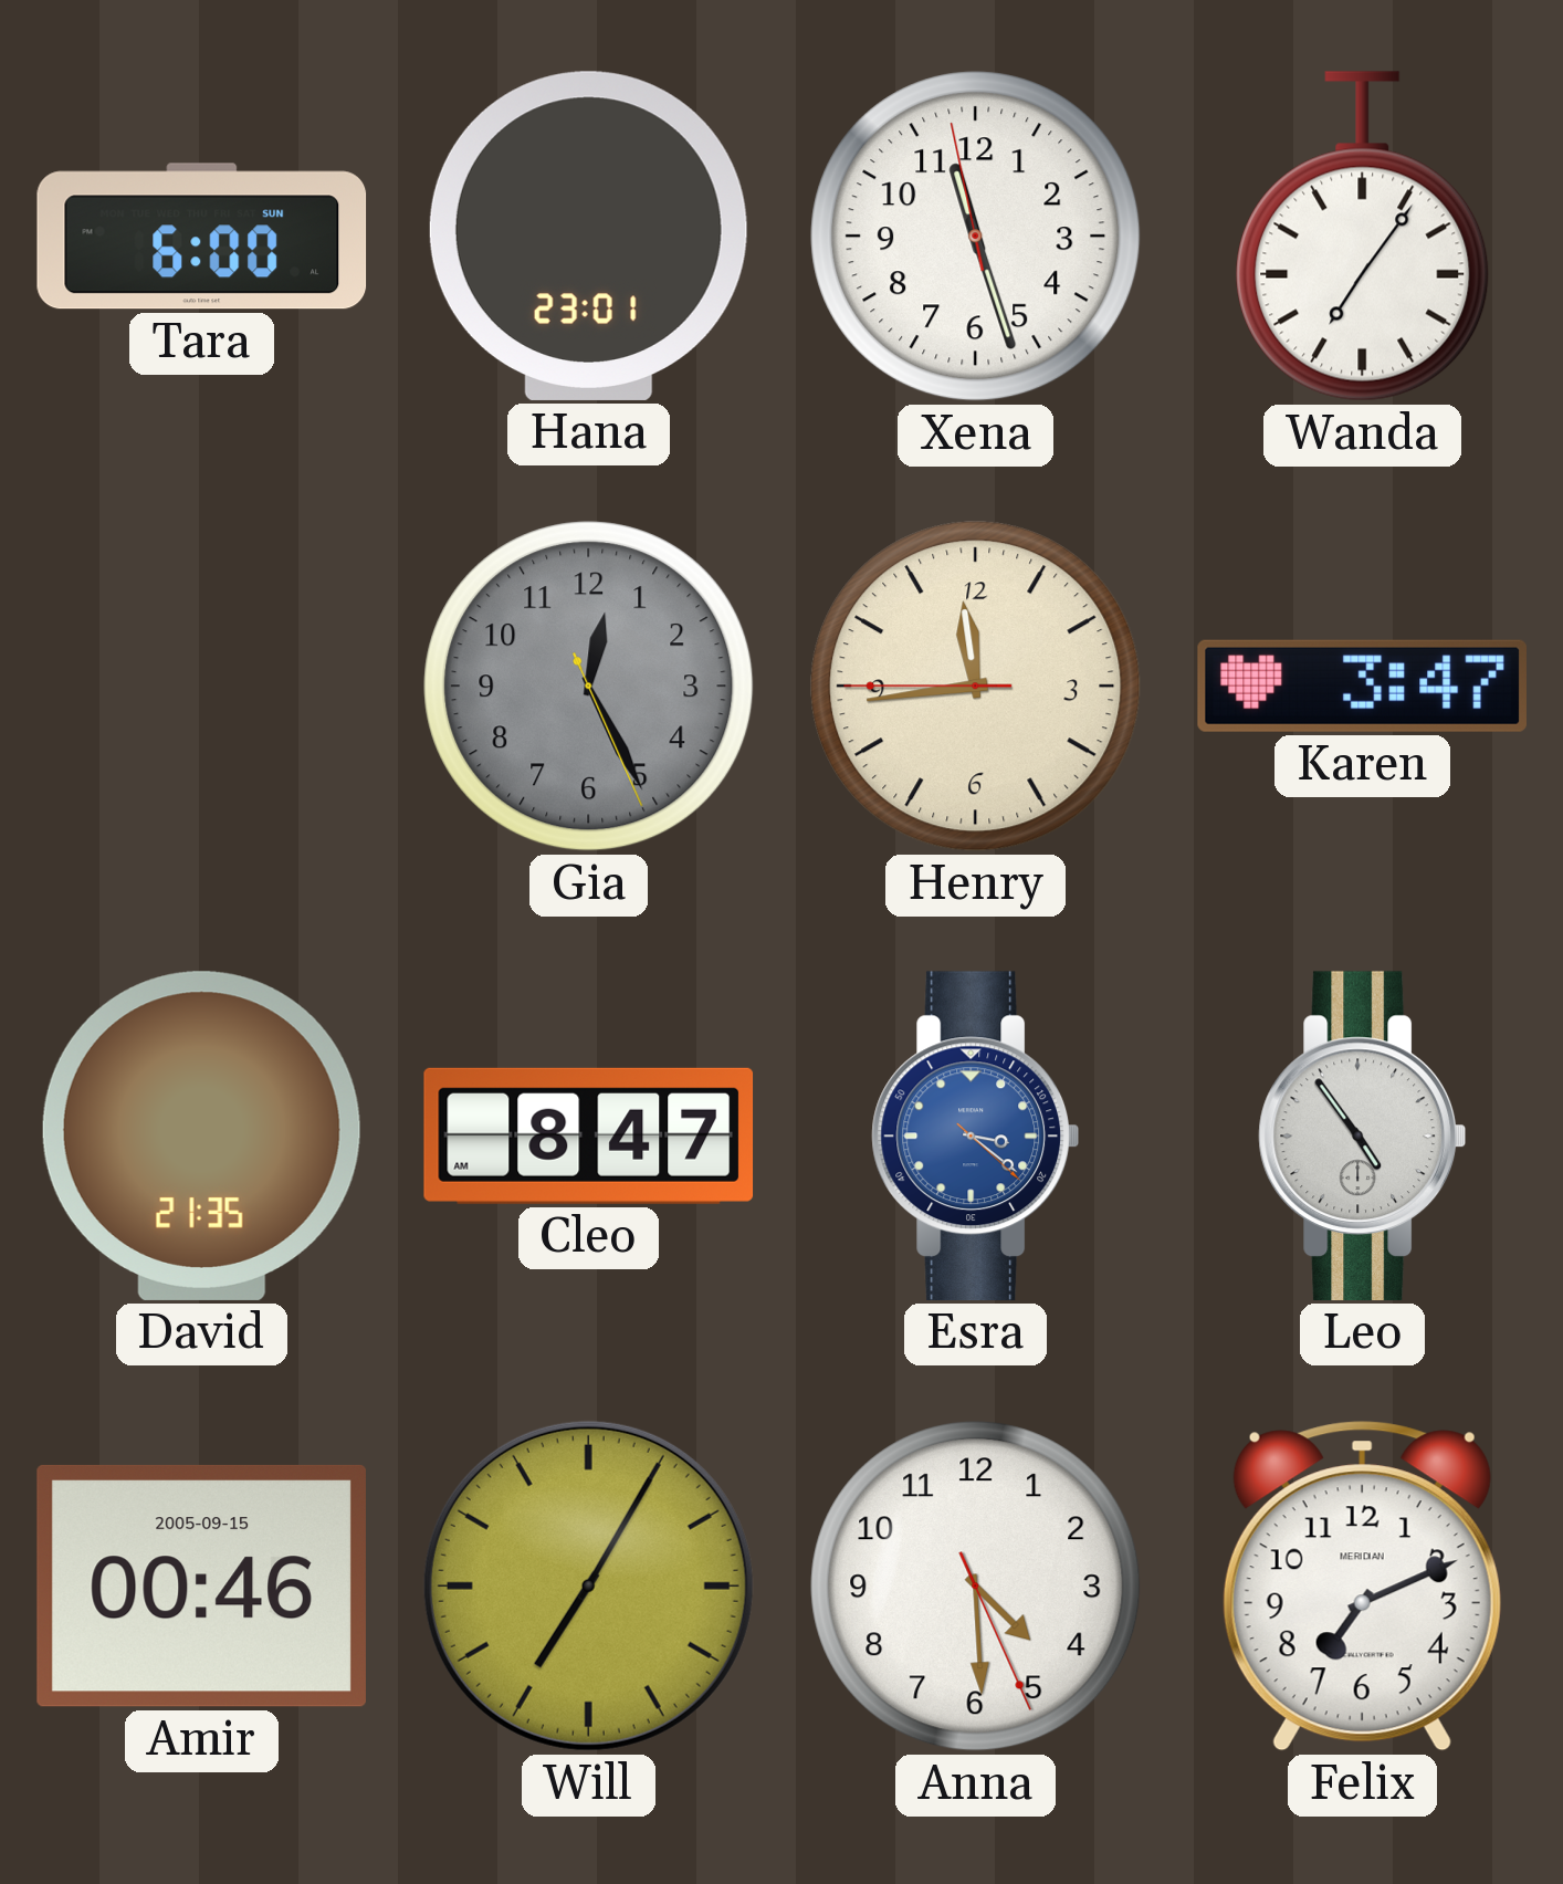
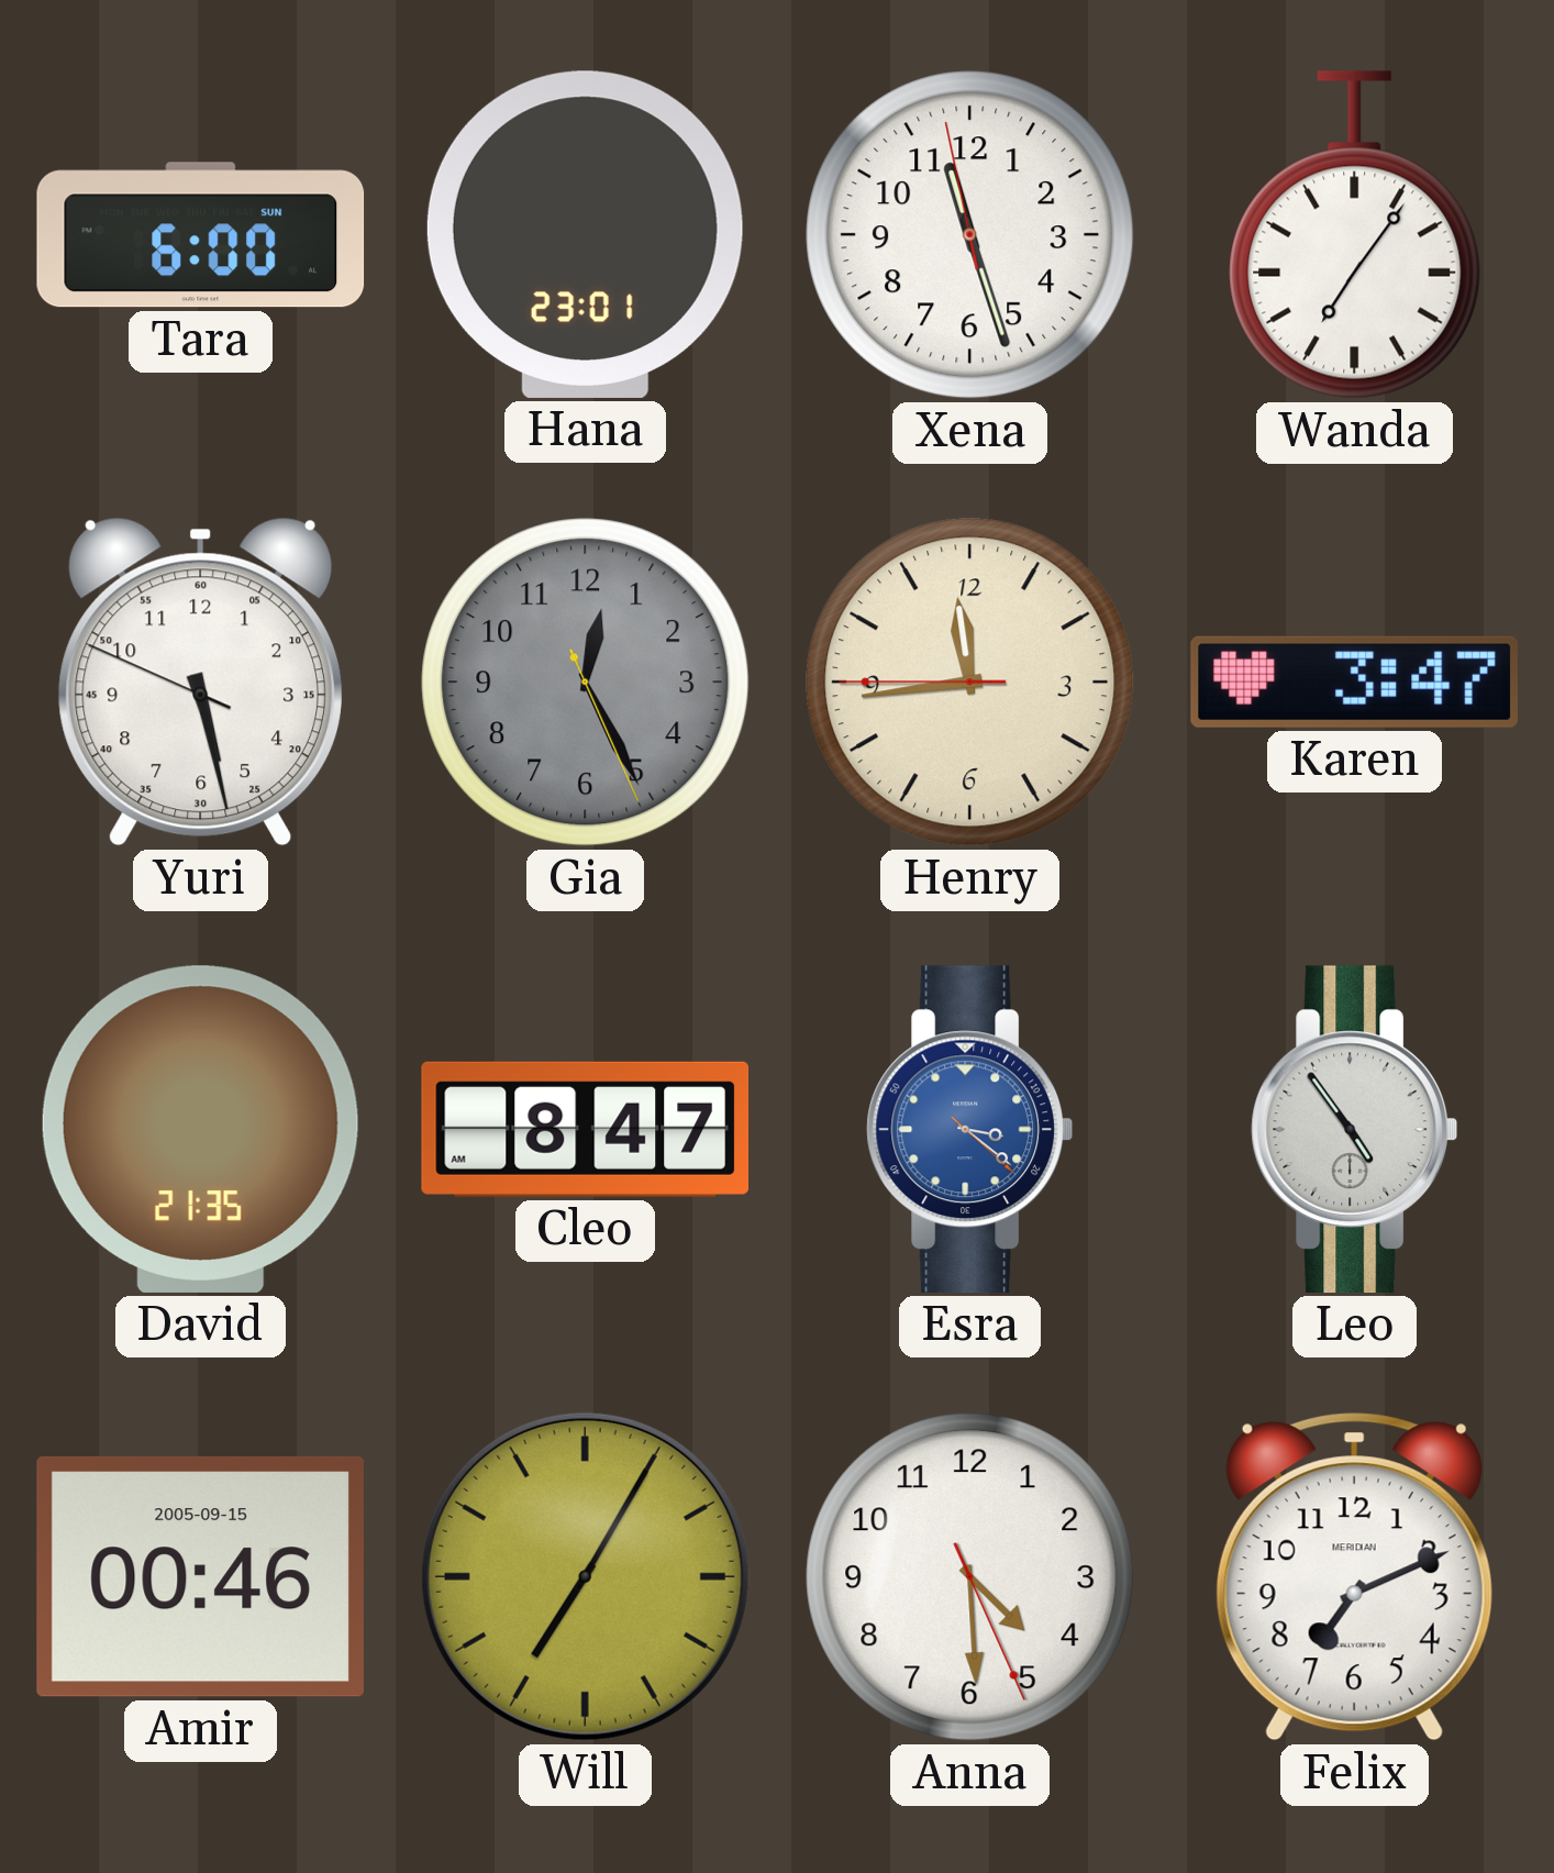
Yuri: none -> 5:27
